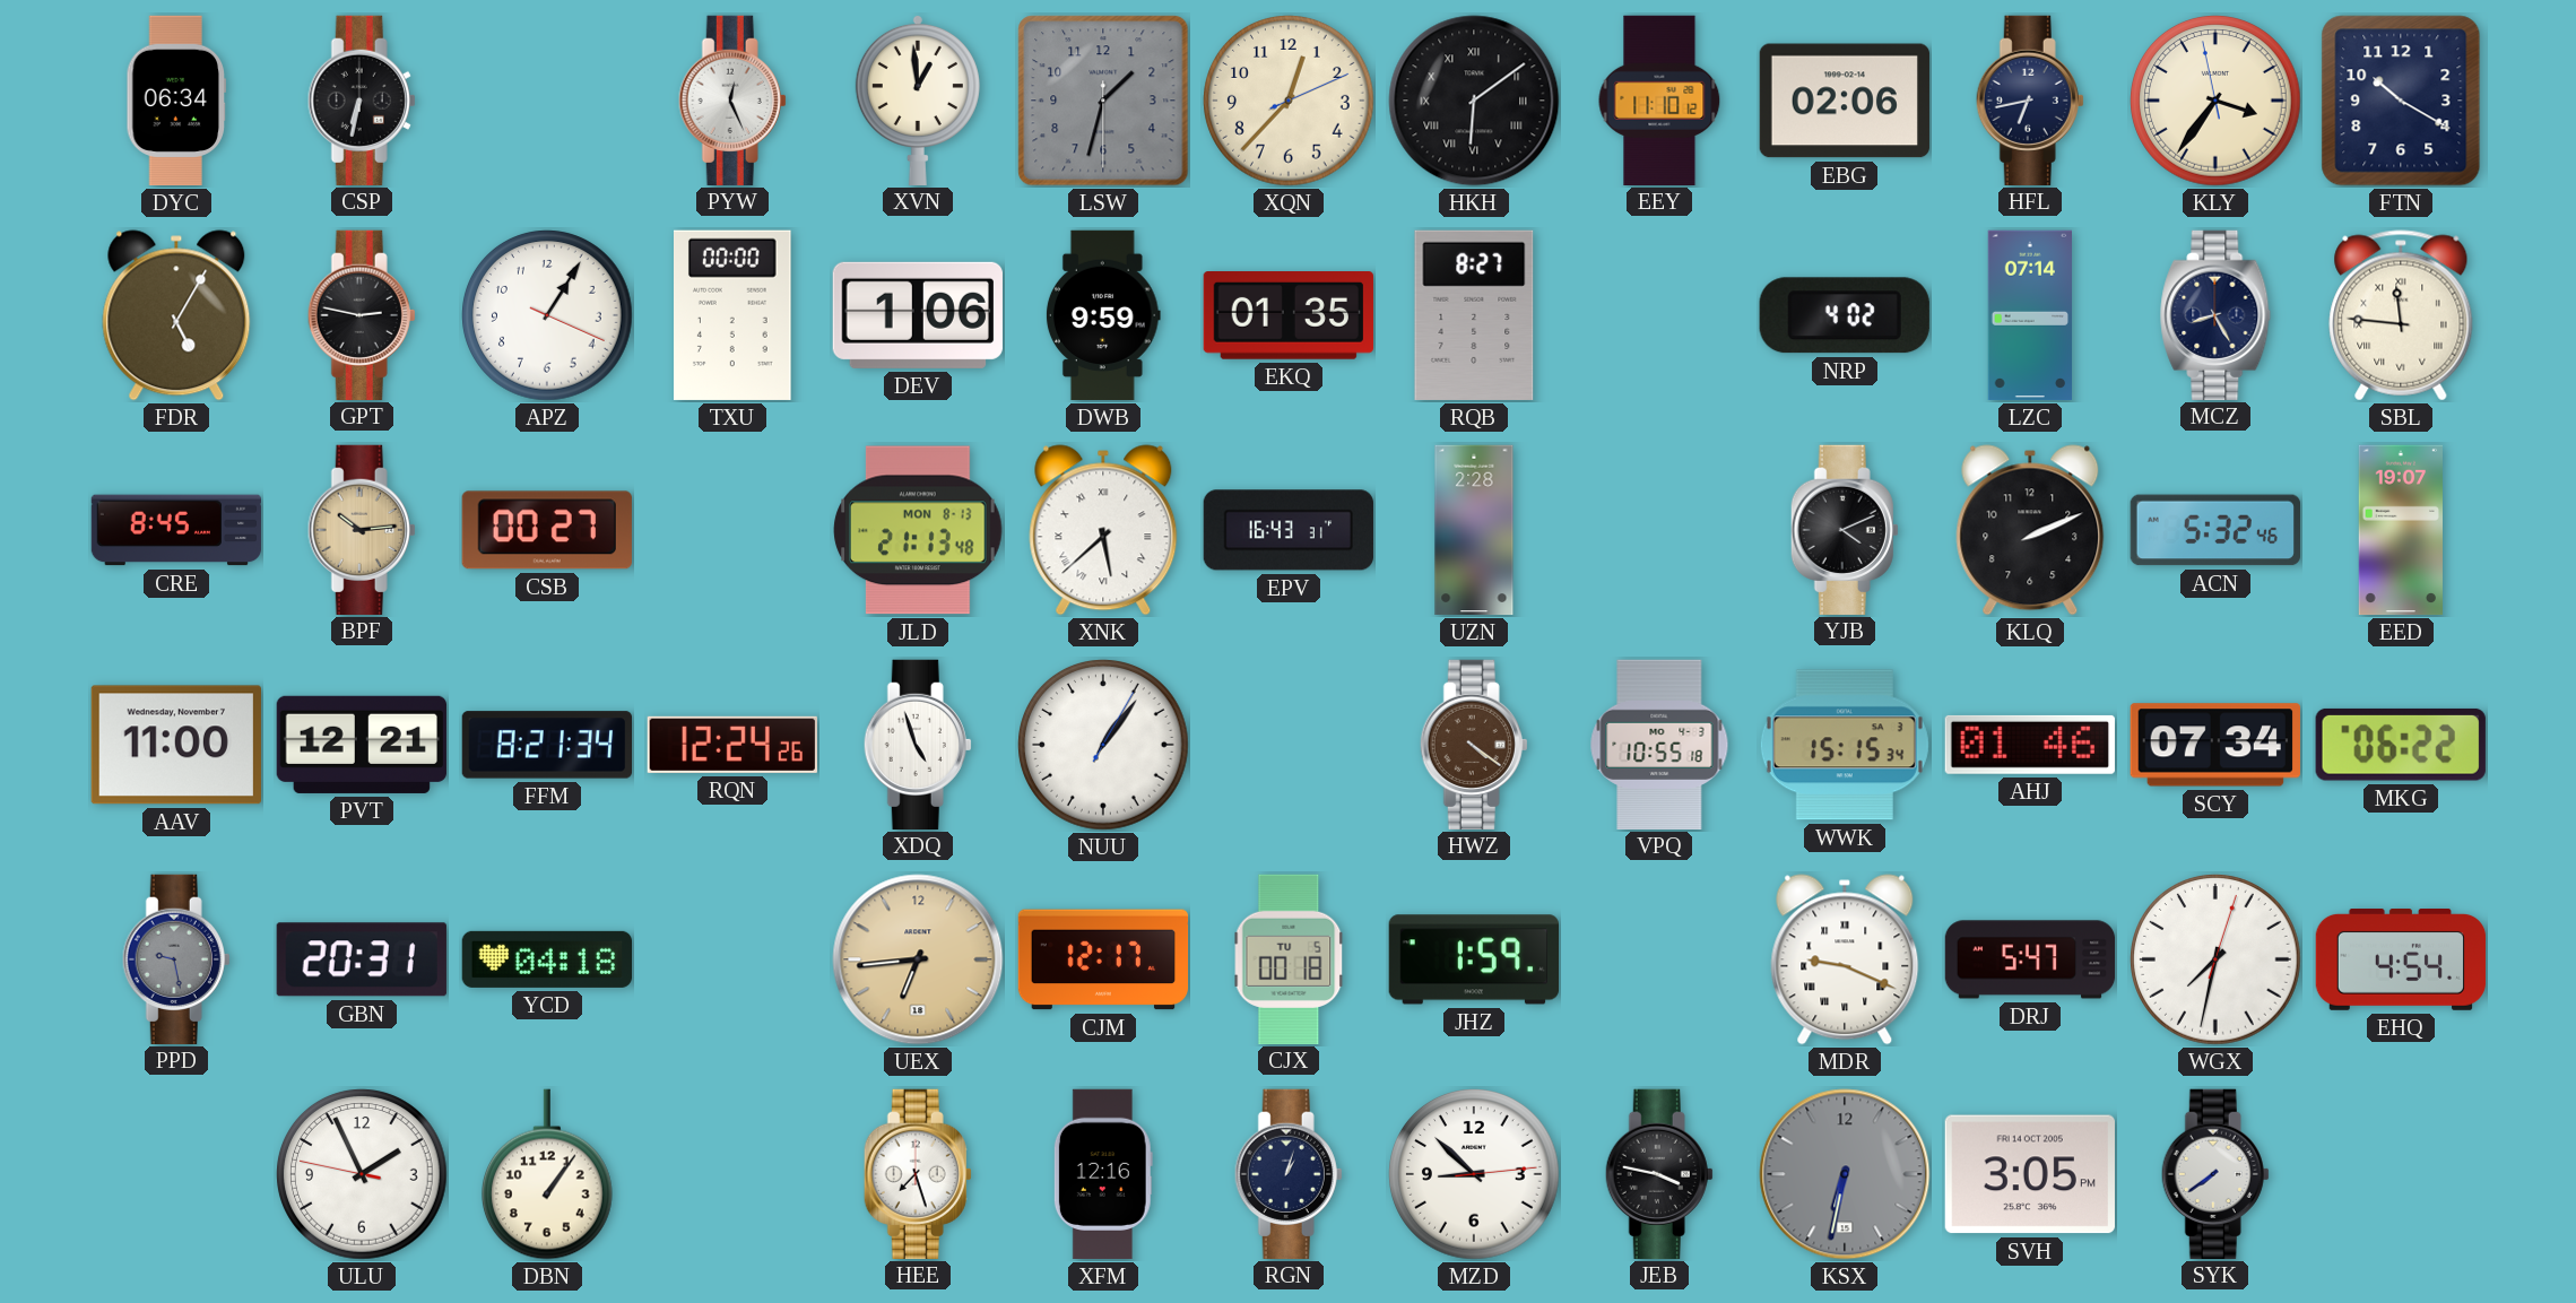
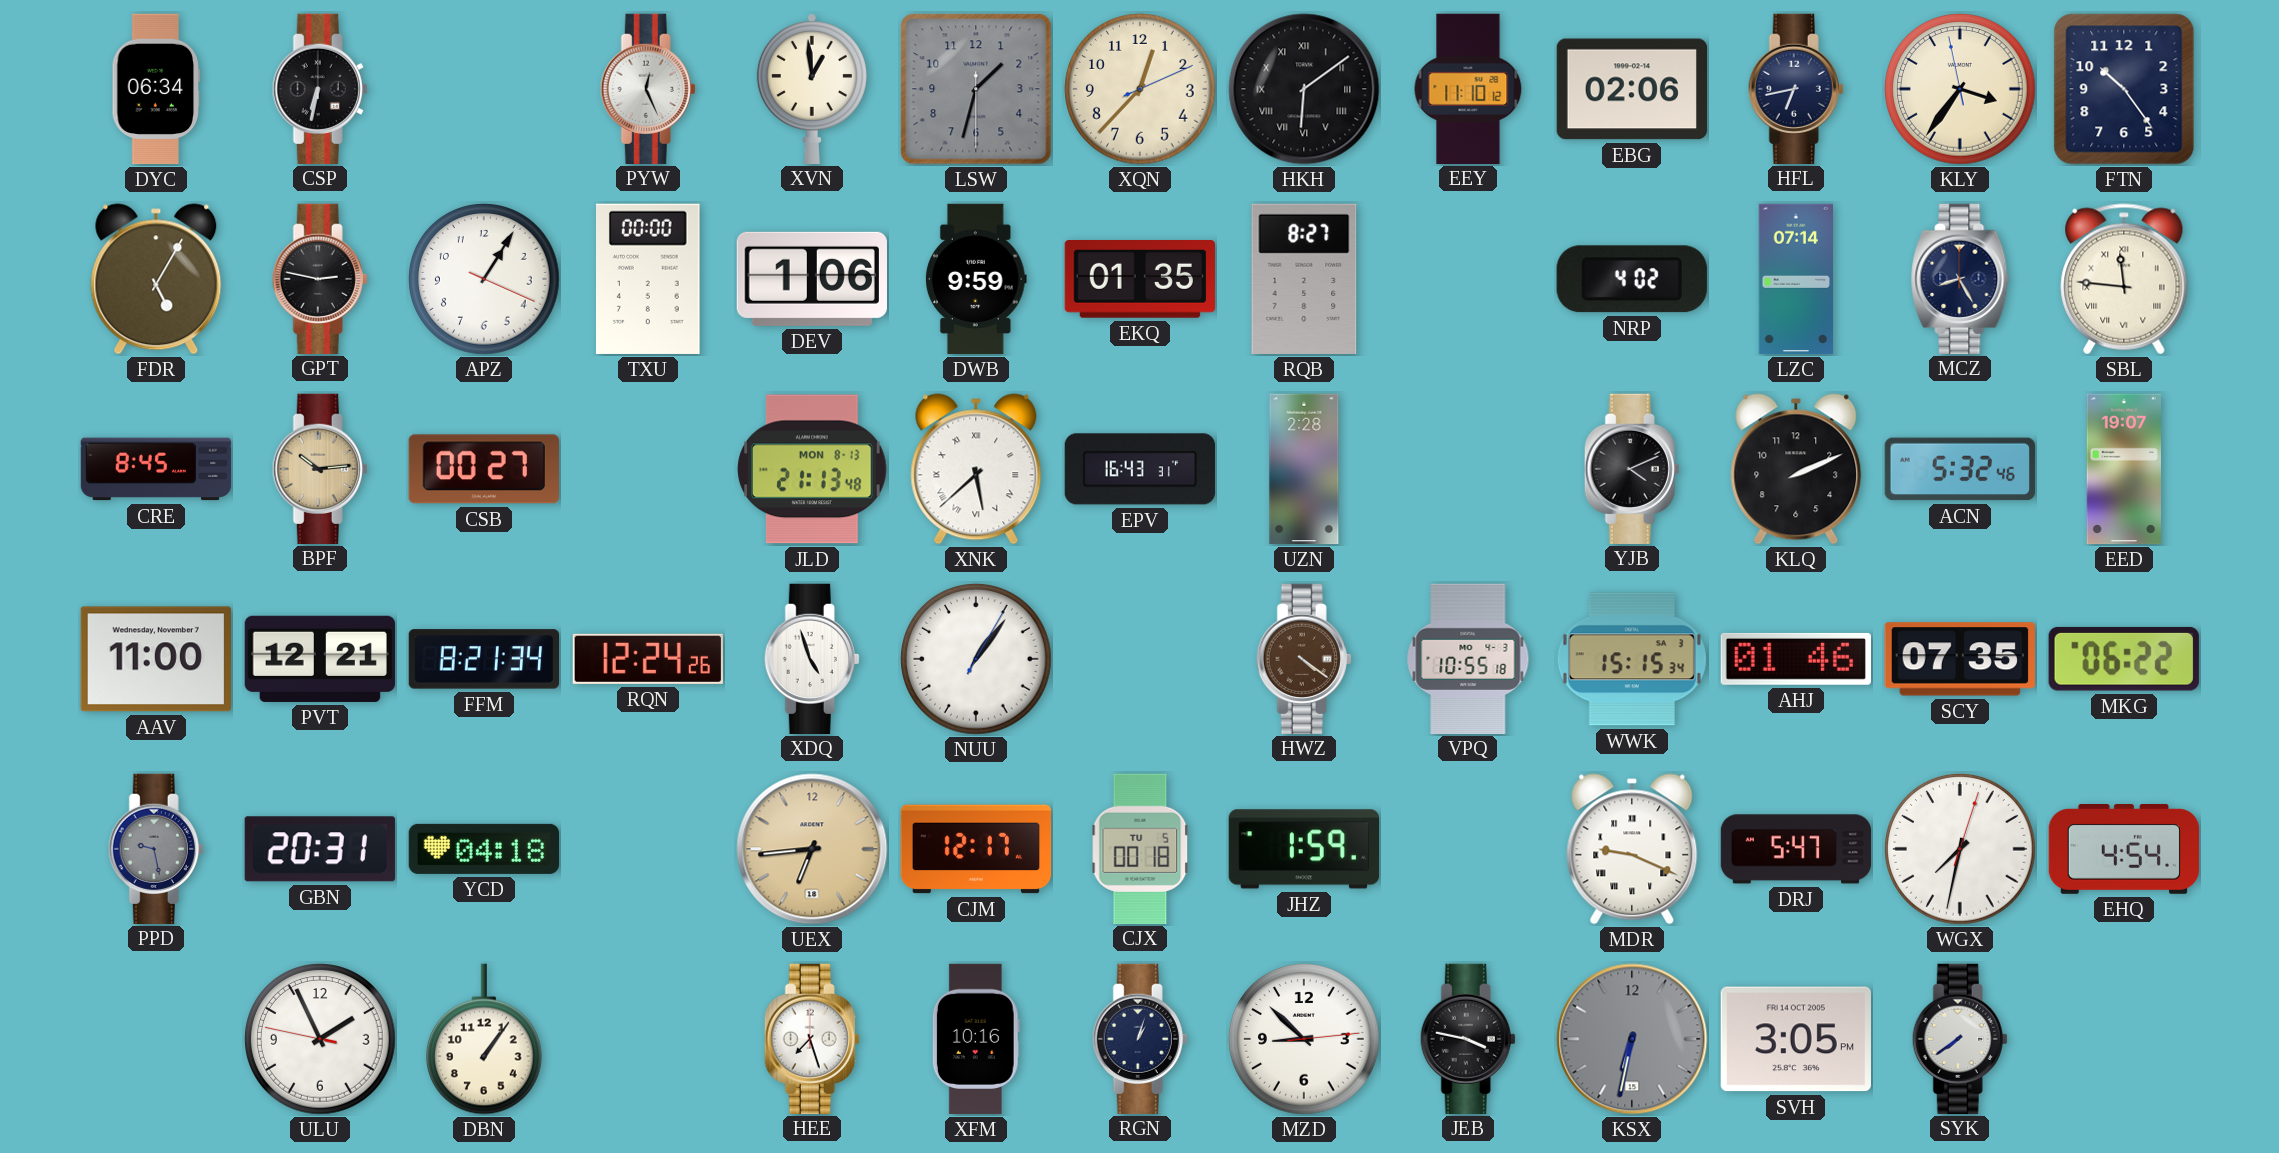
FTN: 10:20 -> 10:24
SCY: 07:34 -> 07:35
XFM: 12:16 -> 10:16
